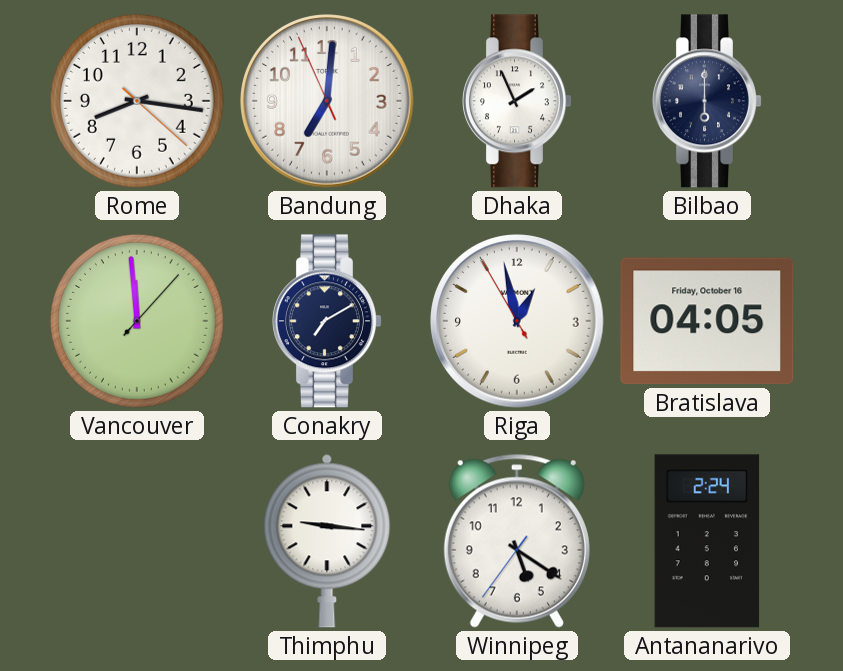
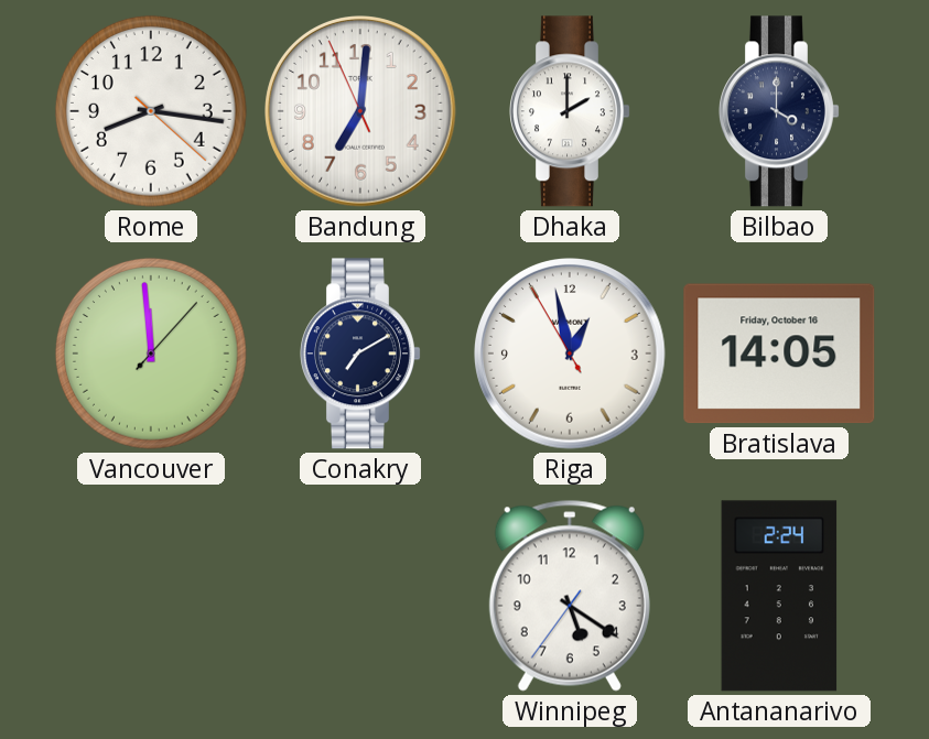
Dhaka: 1:56 -> 2:00
Bilbao: 6:00 -> 4:00
Bratislava: 04:05 -> 14:05
Thimphu: 9:16 -> none
